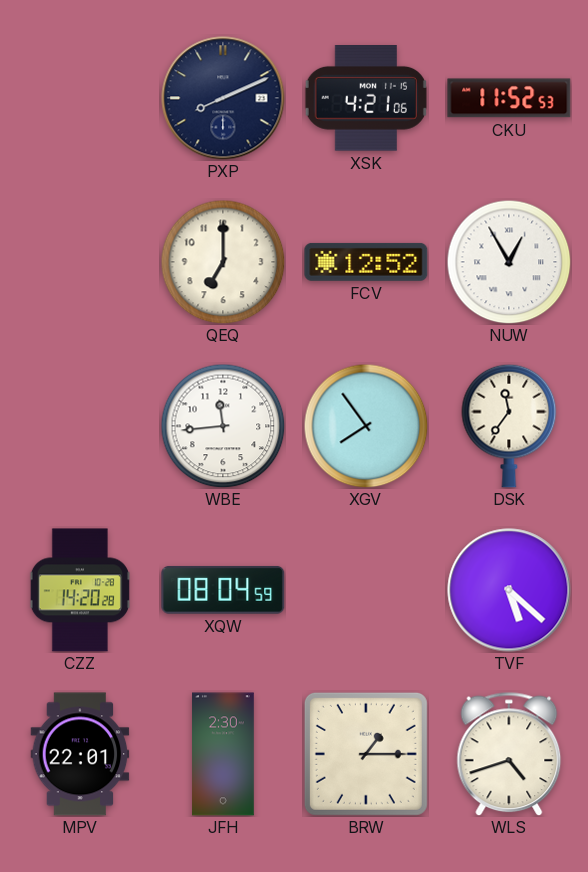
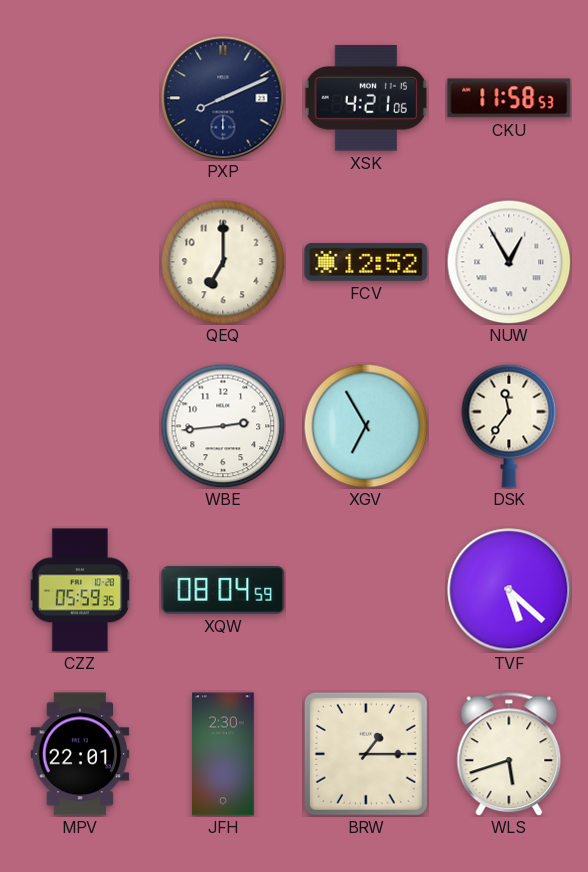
CKU: 11:52 -> 11:58
WBE: 11:44 -> 2:44
XGV: 7:54 -> 6:55
CZZ: 14:20 -> 05:59
WLS: 4:42 -> 5:42
